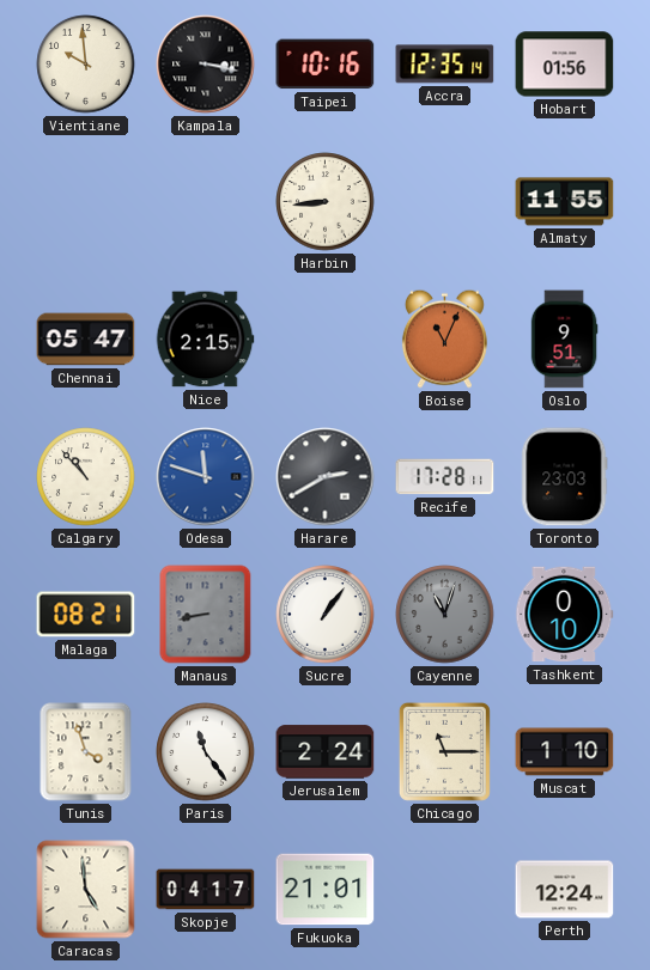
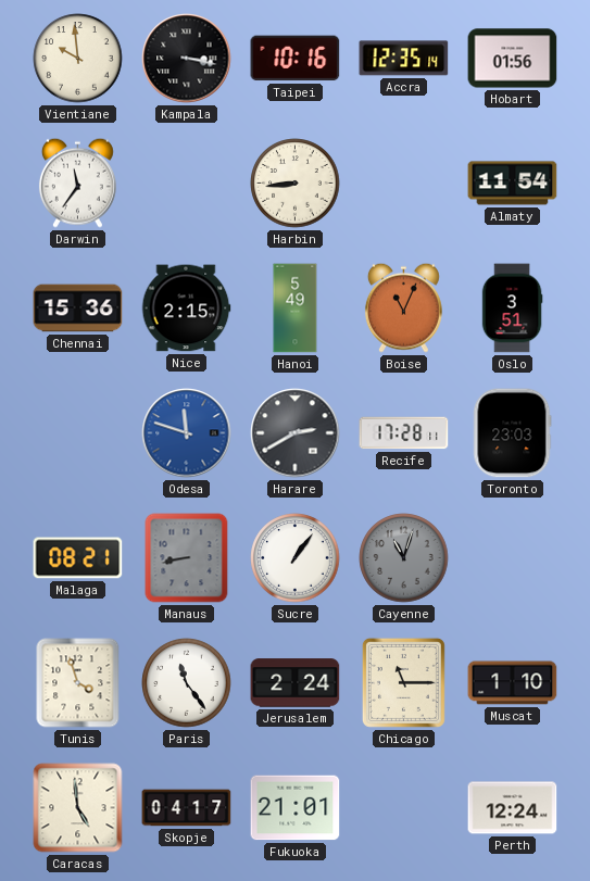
Darwin: none -> 11:36
Almaty: 11:55 -> 11:54
Chennai: 05:47 -> 15:36
Hanoi: none -> 5:49
Oslo: 9:51 -> 3:51
Calgary: 10:53 -> none
Tashkent: 0:10 -> none
